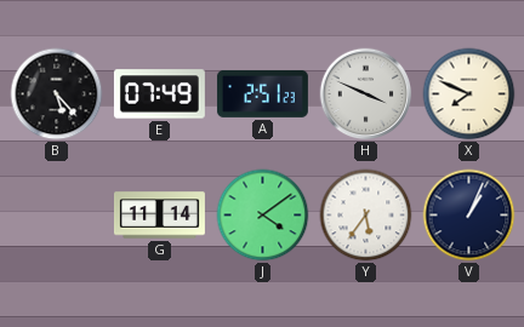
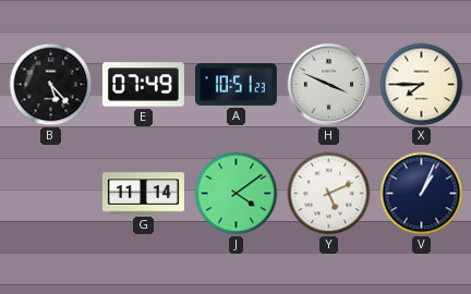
A: 2:51 -> 10:51
X: 7:49 -> 7:45
Y: 5:36 -> 5:11
